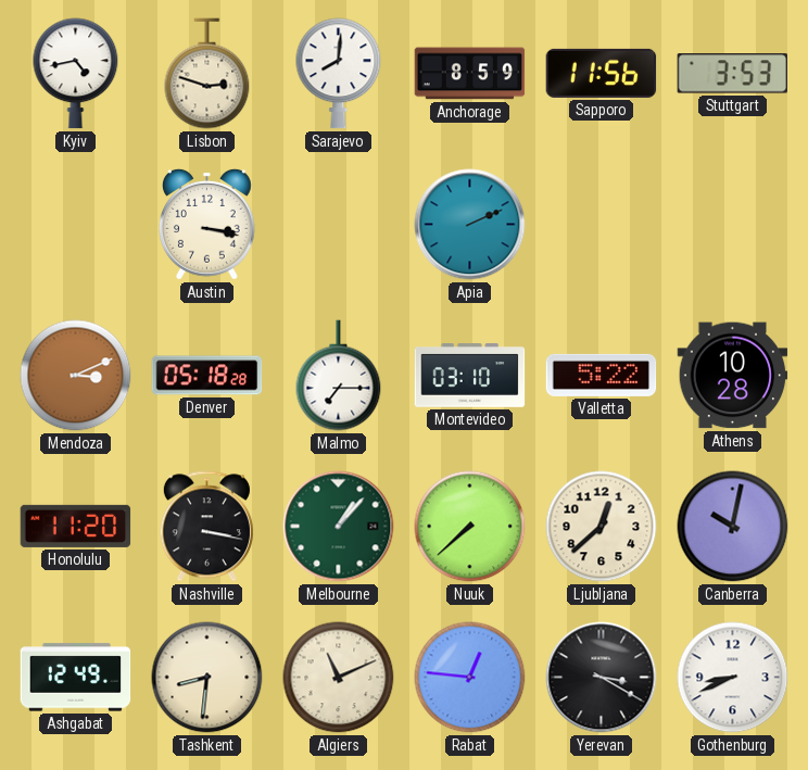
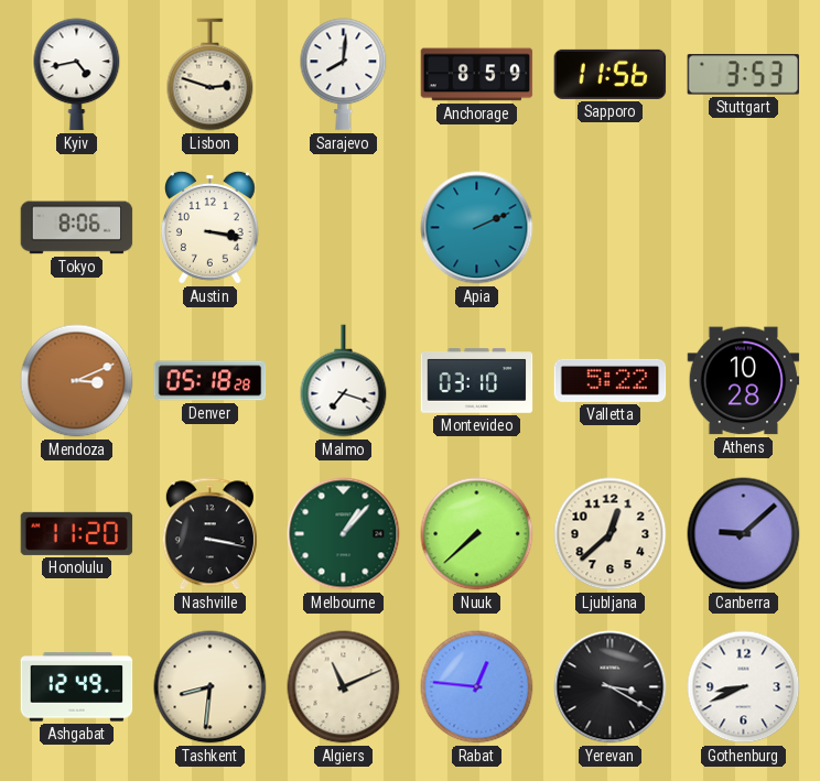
Tokyo: none -> 8:06
Malmo: 7:15 -> 7:18
Canberra: 10:02 -> 9:08
